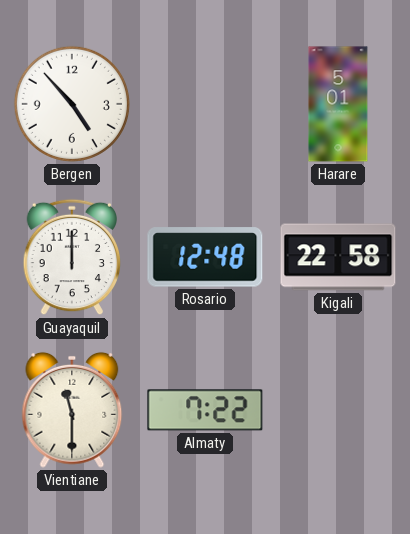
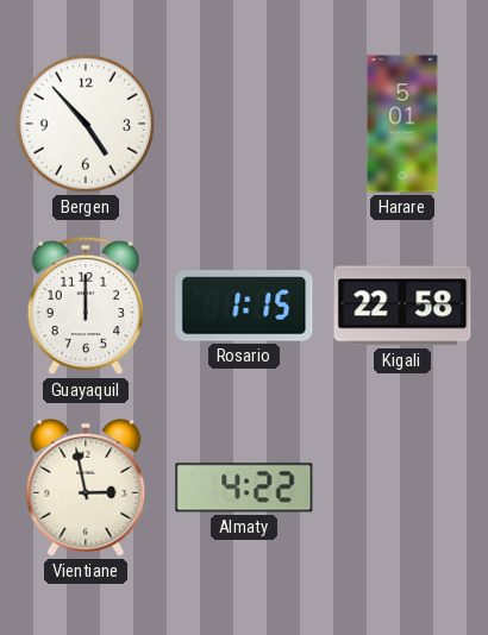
Rosario: 12:48 -> 1:15
Vientiane: 11:30 -> 2:58
Almaty: 7:22 -> 4:22
